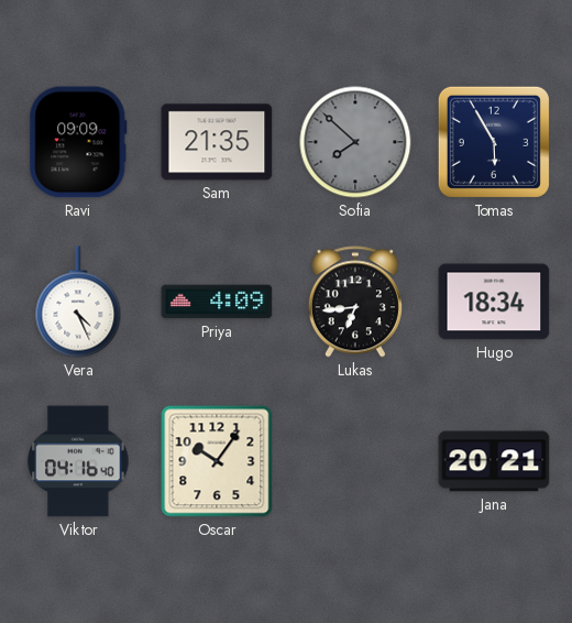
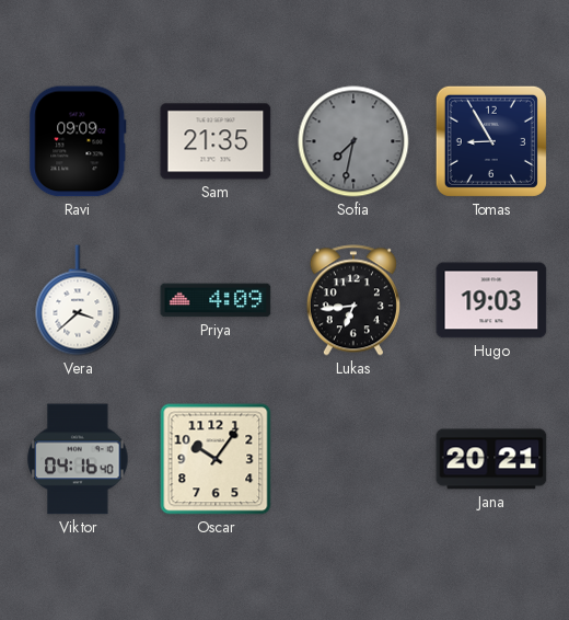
Sofia: 7:52 -> 7:32
Tomas: 5:55 -> 8:55
Vera: 4:26 -> 3:38
Hugo: 18:34 -> 19:03
